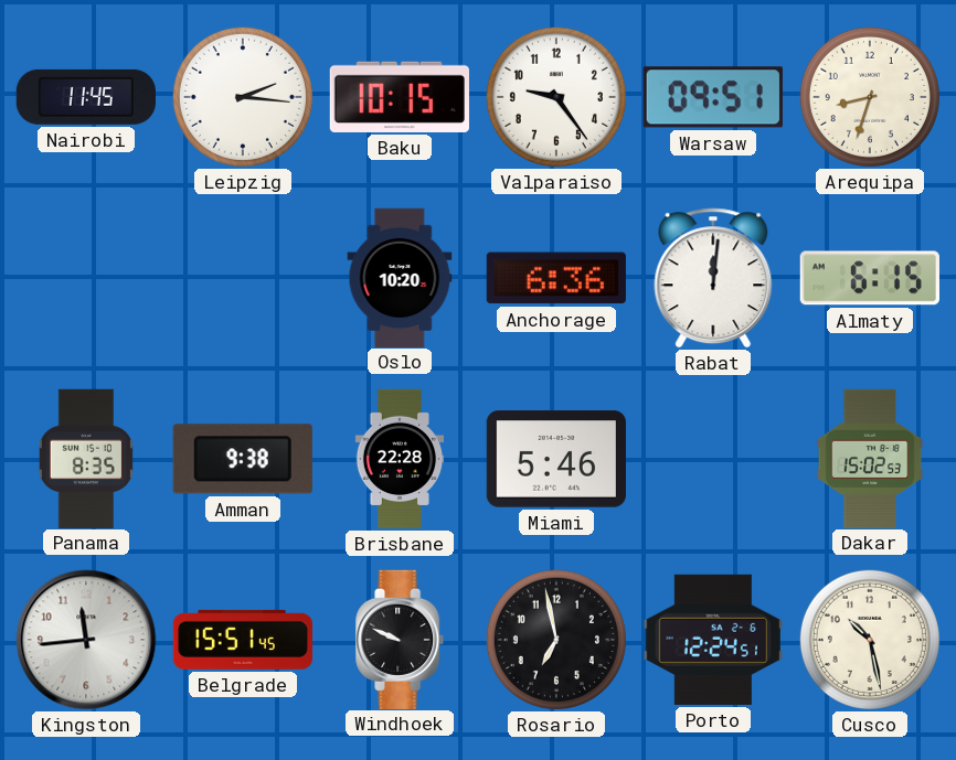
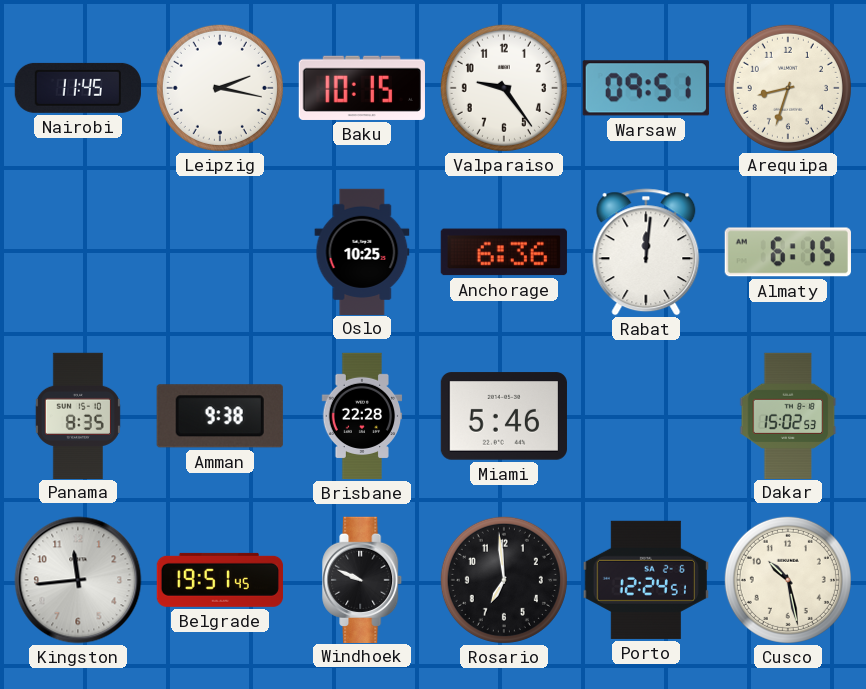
Leipzig: 2:16 -> 2:17
Oslo: 10:20 -> 10:25
Belgrade: 15:51 -> 19:51
Rosario: 6:58 -> 6:59
